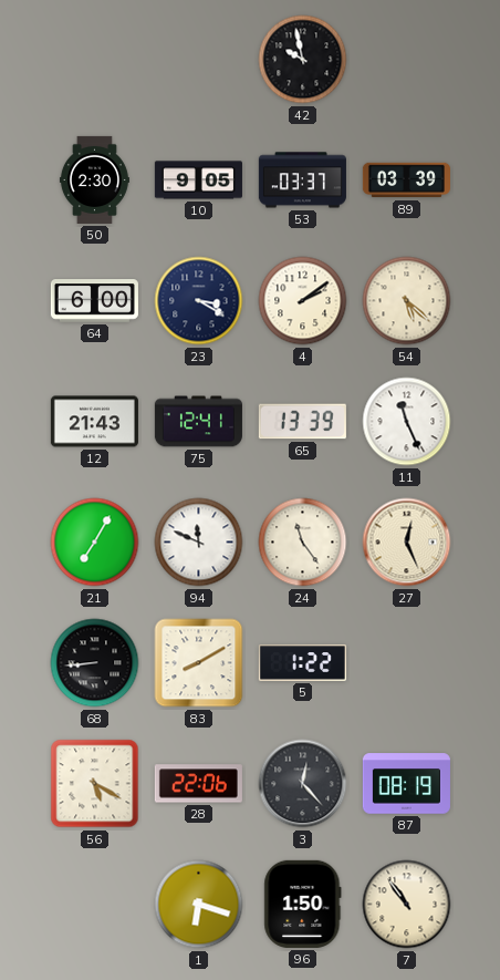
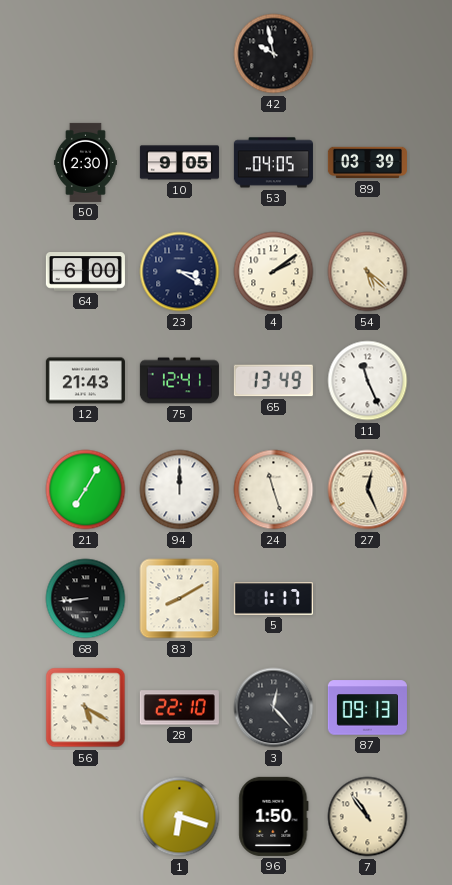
53: 03:37 -> 04:05
65: 13:39 -> 13:49
94: 11:49 -> 12:00
24: 11:24 -> 11:27
5: 1:22 -> 1:17
28: 22:06 -> 22:10
87: 08:19 -> 09:13
